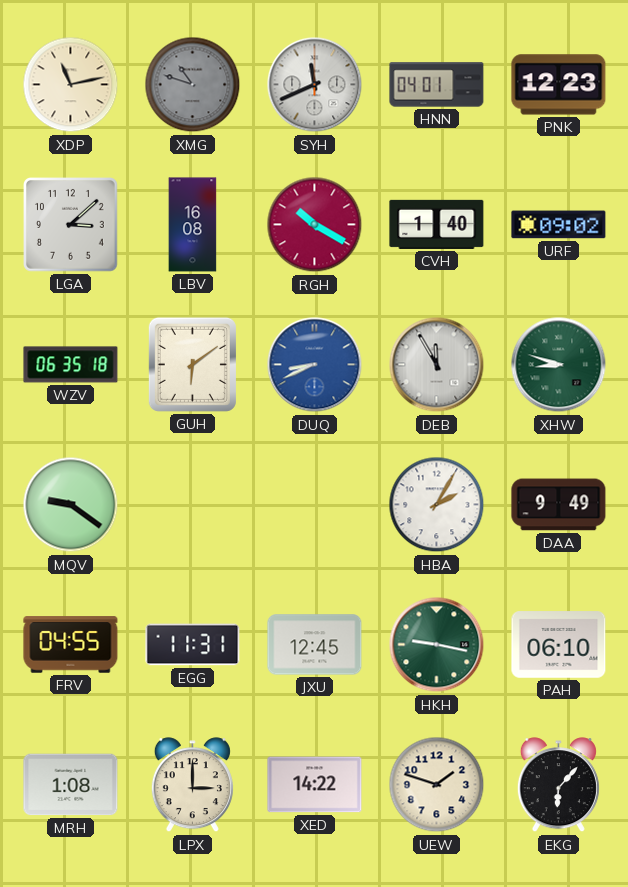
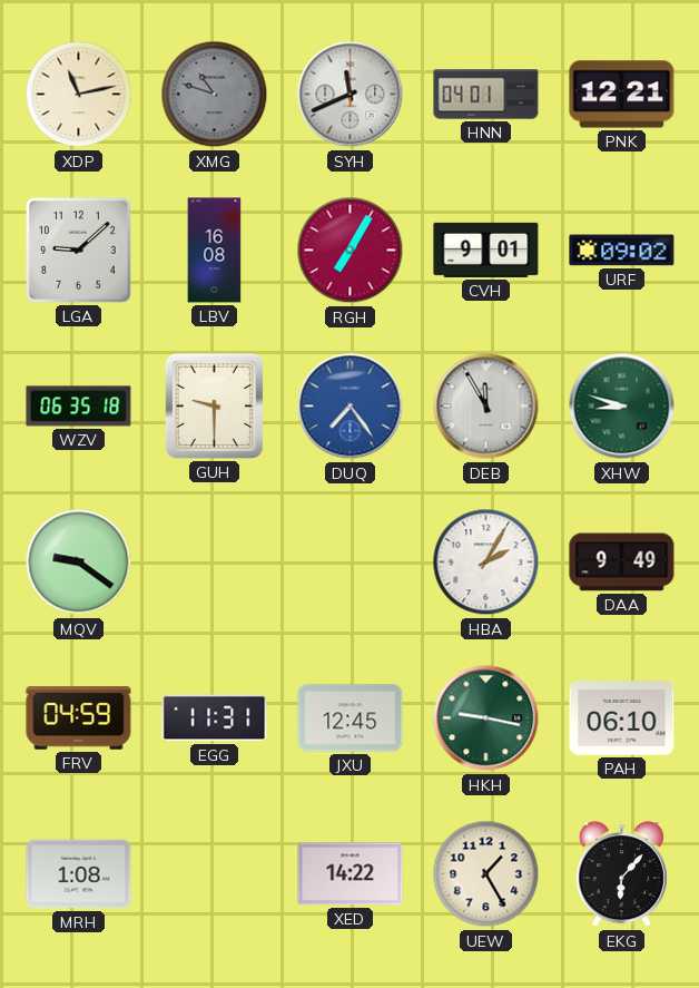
PNK: 12:23 -> 12:21
LGA: 3:08 -> 9:08
RGH: 10:20 -> 7:05
CVH: 1:40 -> 9:01
GUH: 6:09 -> 9:30
DUQ: 8:41 -> 7:24
FRV: 04:55 -> 04:59
LPX: 3:00 -> none
UEW: 1:48 -> 1:25
